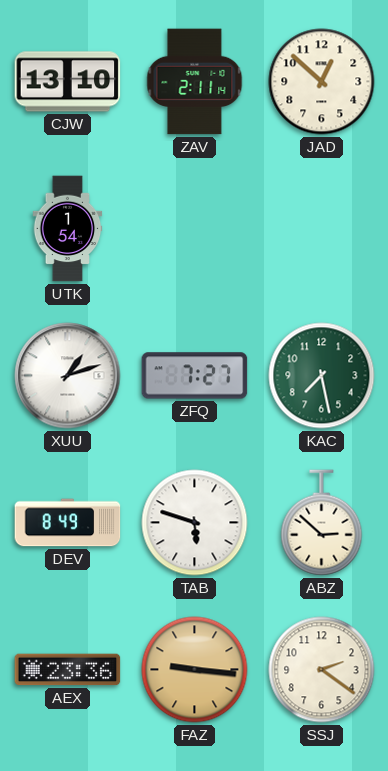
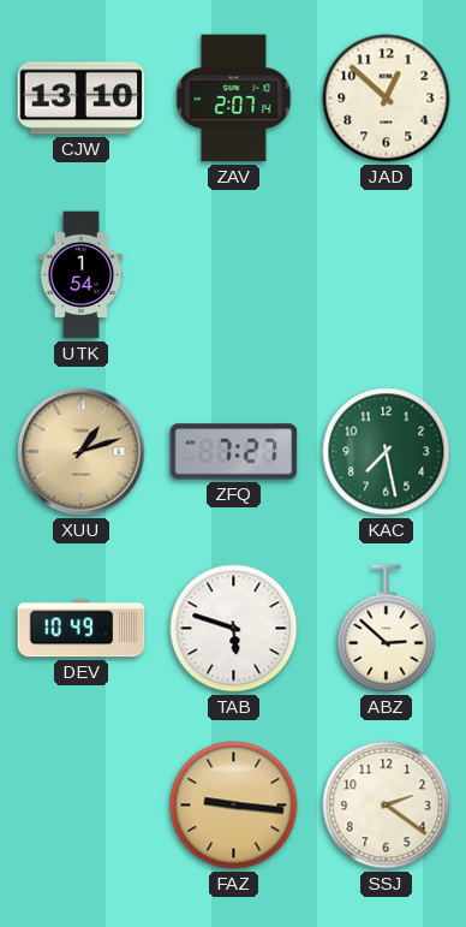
ZAV: 2:11 -> 2:07
XUU dial: white -> champagne
DEV: 8:49 -> 10:49
AEX: 23:36 -> none
